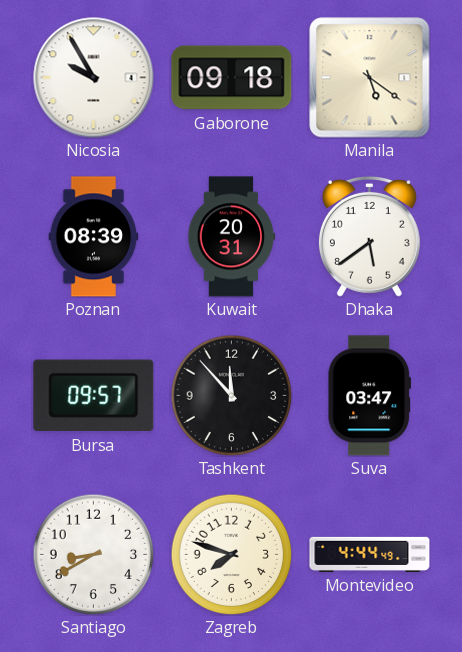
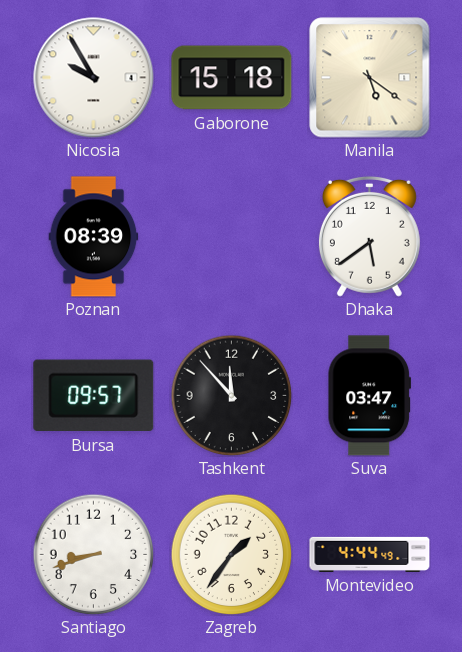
Gaborone: 09:18 -> 15:18
Kuwait: 20:31 -> none
Santiago: 8:40 -> 8:42
Zagreb: 7:48 -> 1:36
